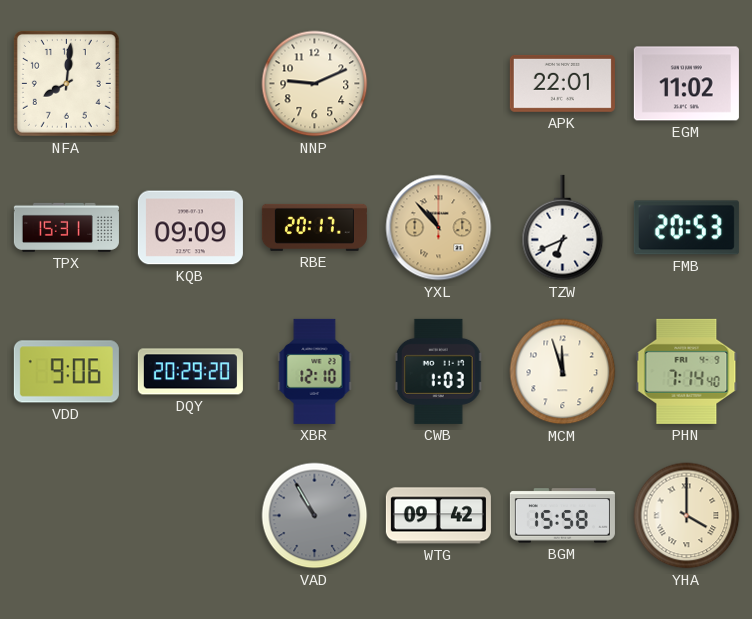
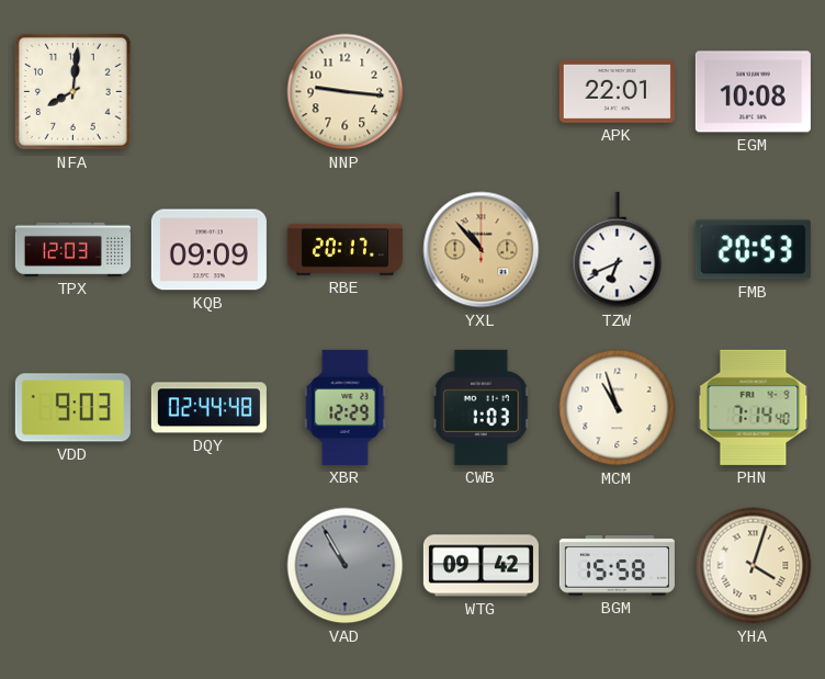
NNP: 9:11 -> 9:16
EGM: 11:02 -> 10:08
TPX: 15:31 -> 12:03
VDD: 9:06 -> 9:03
DQY: 20:29 -> 02:44
XBR: 12:10 -> 12:29
MCM: 11:57 -> 10:57
YHA: 4:00 -> 4:03
